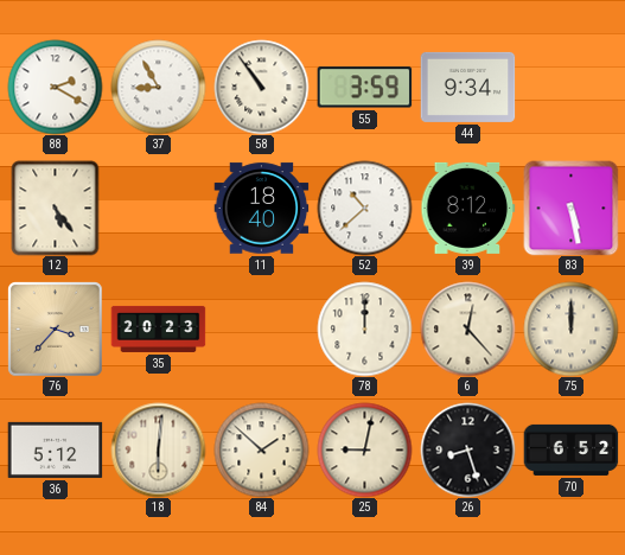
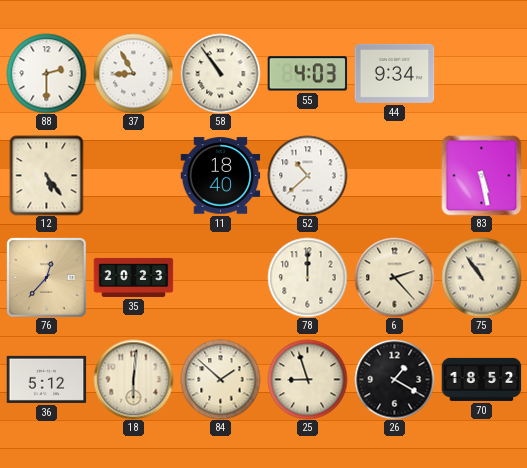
88: 2:20 -> 2:30
55: 3:59 -> 4:03
39: 8:12 -> none
76: 3:37 -> 12:37
6: 12:23 -> 2:23
75: 12:00 -> 10:54
25: 9:02 -> 8:57
26: 8:27 -> 1:20
70: 6:52 -> 18:52
